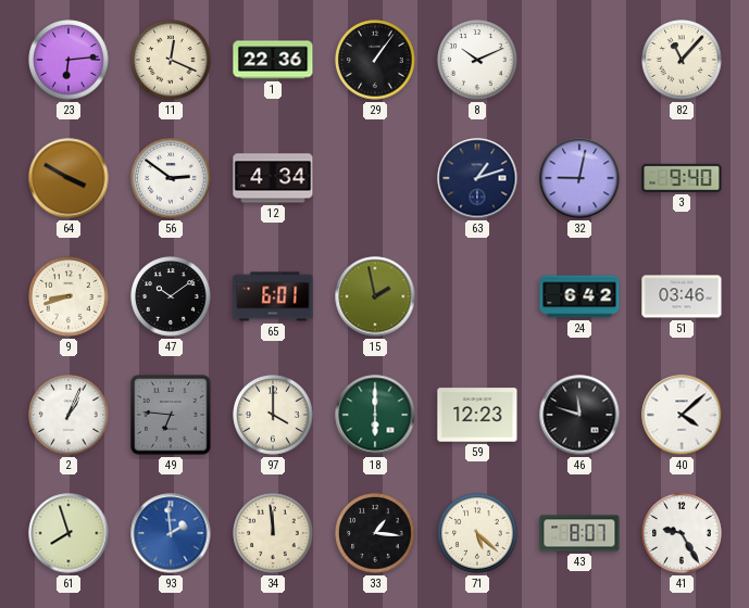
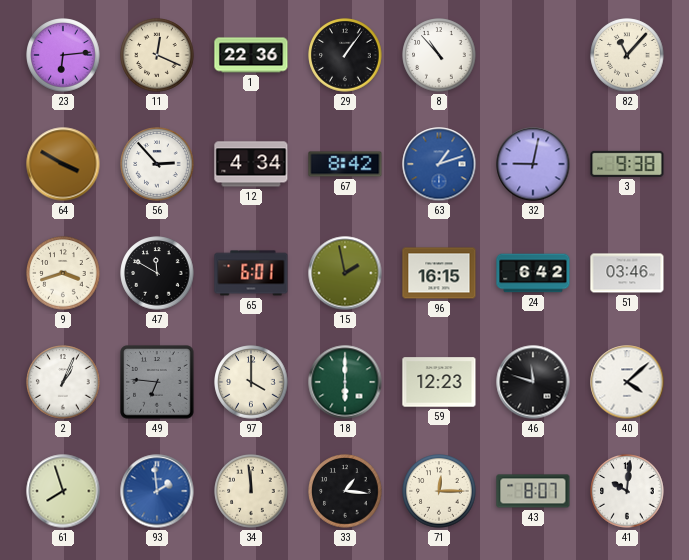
8: 10:11 -> 10:53
56: 2:51 -> 2:53
67: none -> 8:42
63 dial: navy -> blue
3: 9:40 -> 9:38
9: 8:42 -> 3:42
47: 10:09 -> 11:50
96: none -> 16:15
71: 5:22 -> 12:15
41: 9:25 -> 10:01
